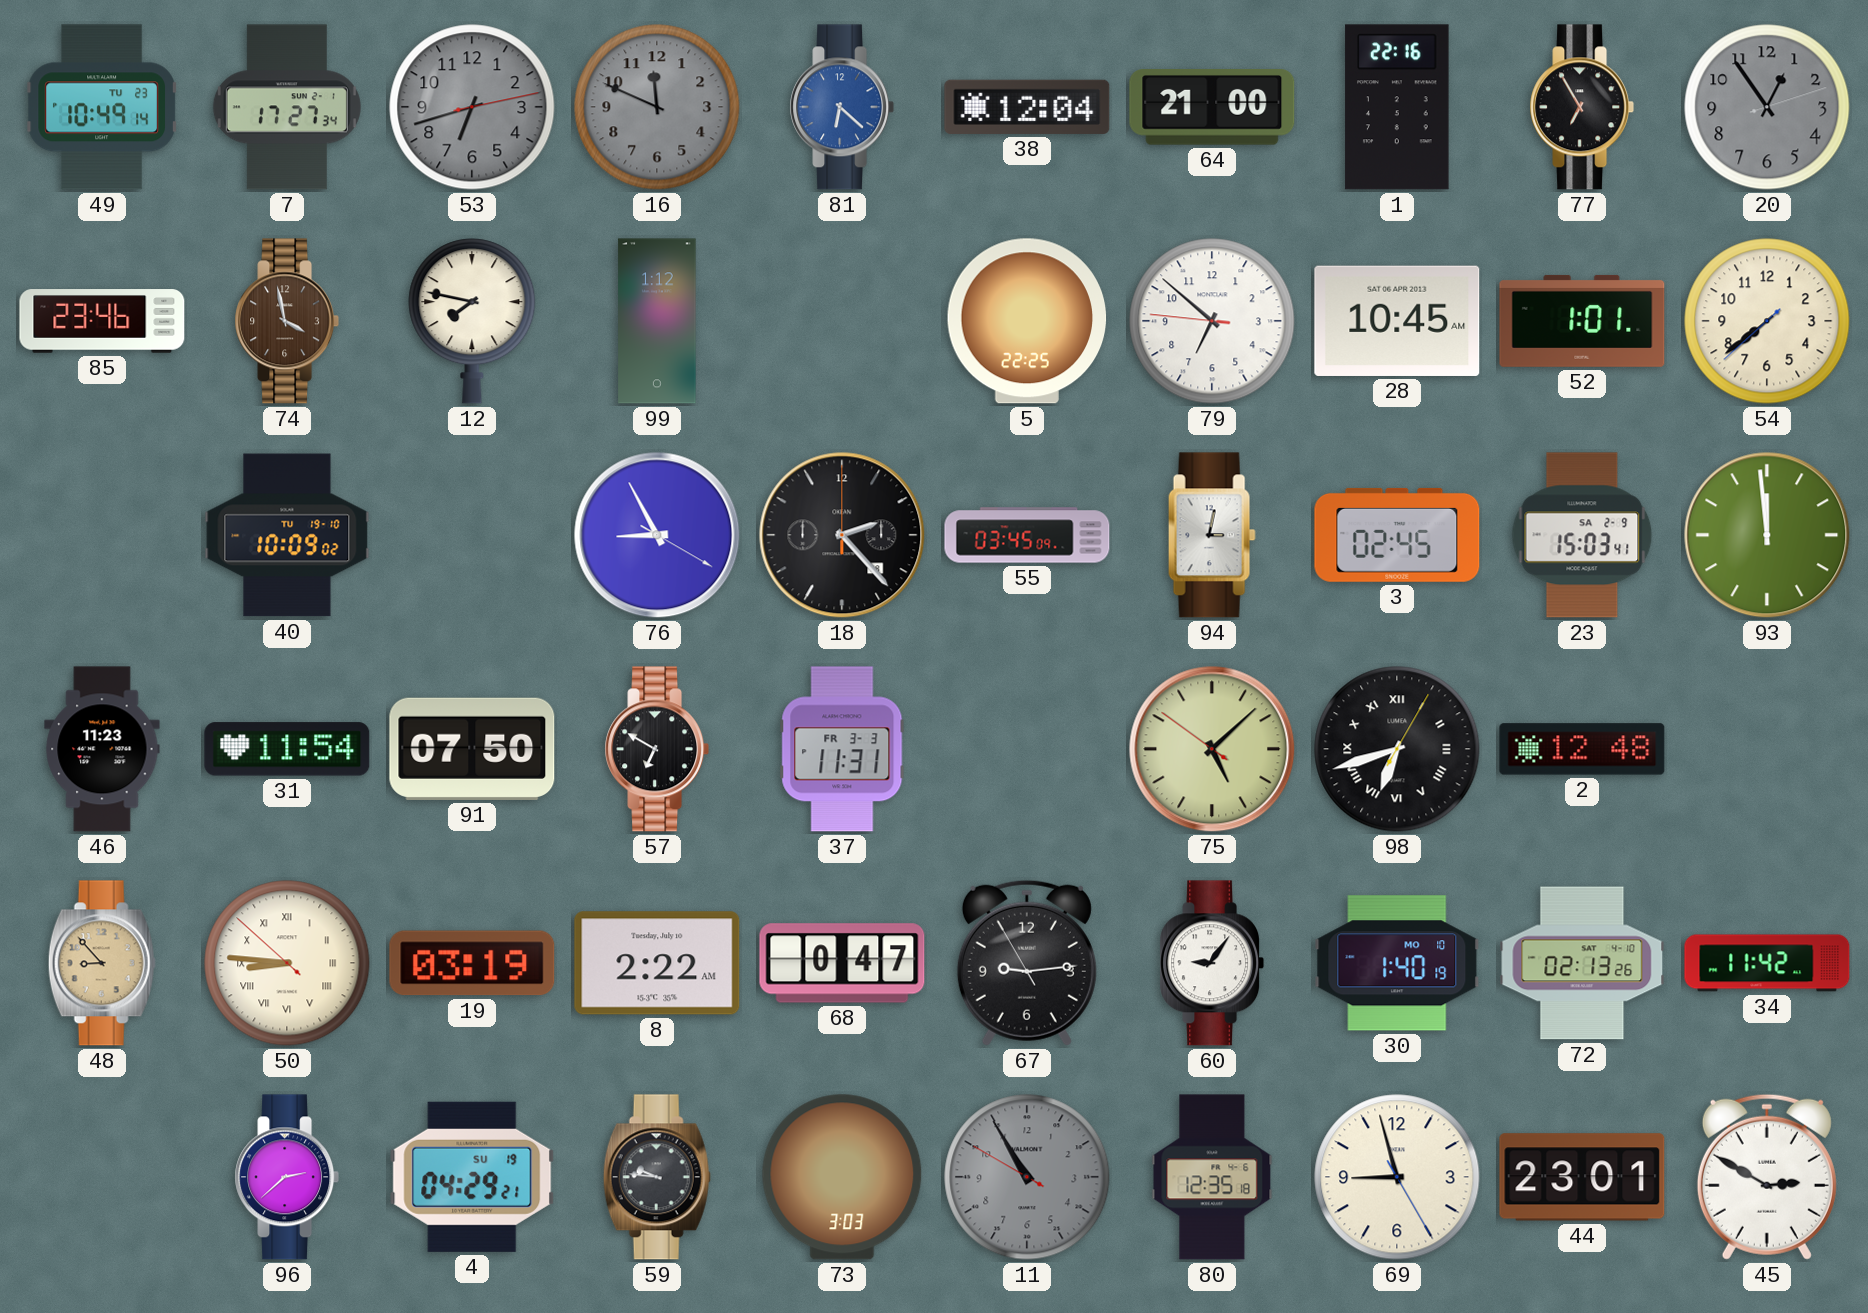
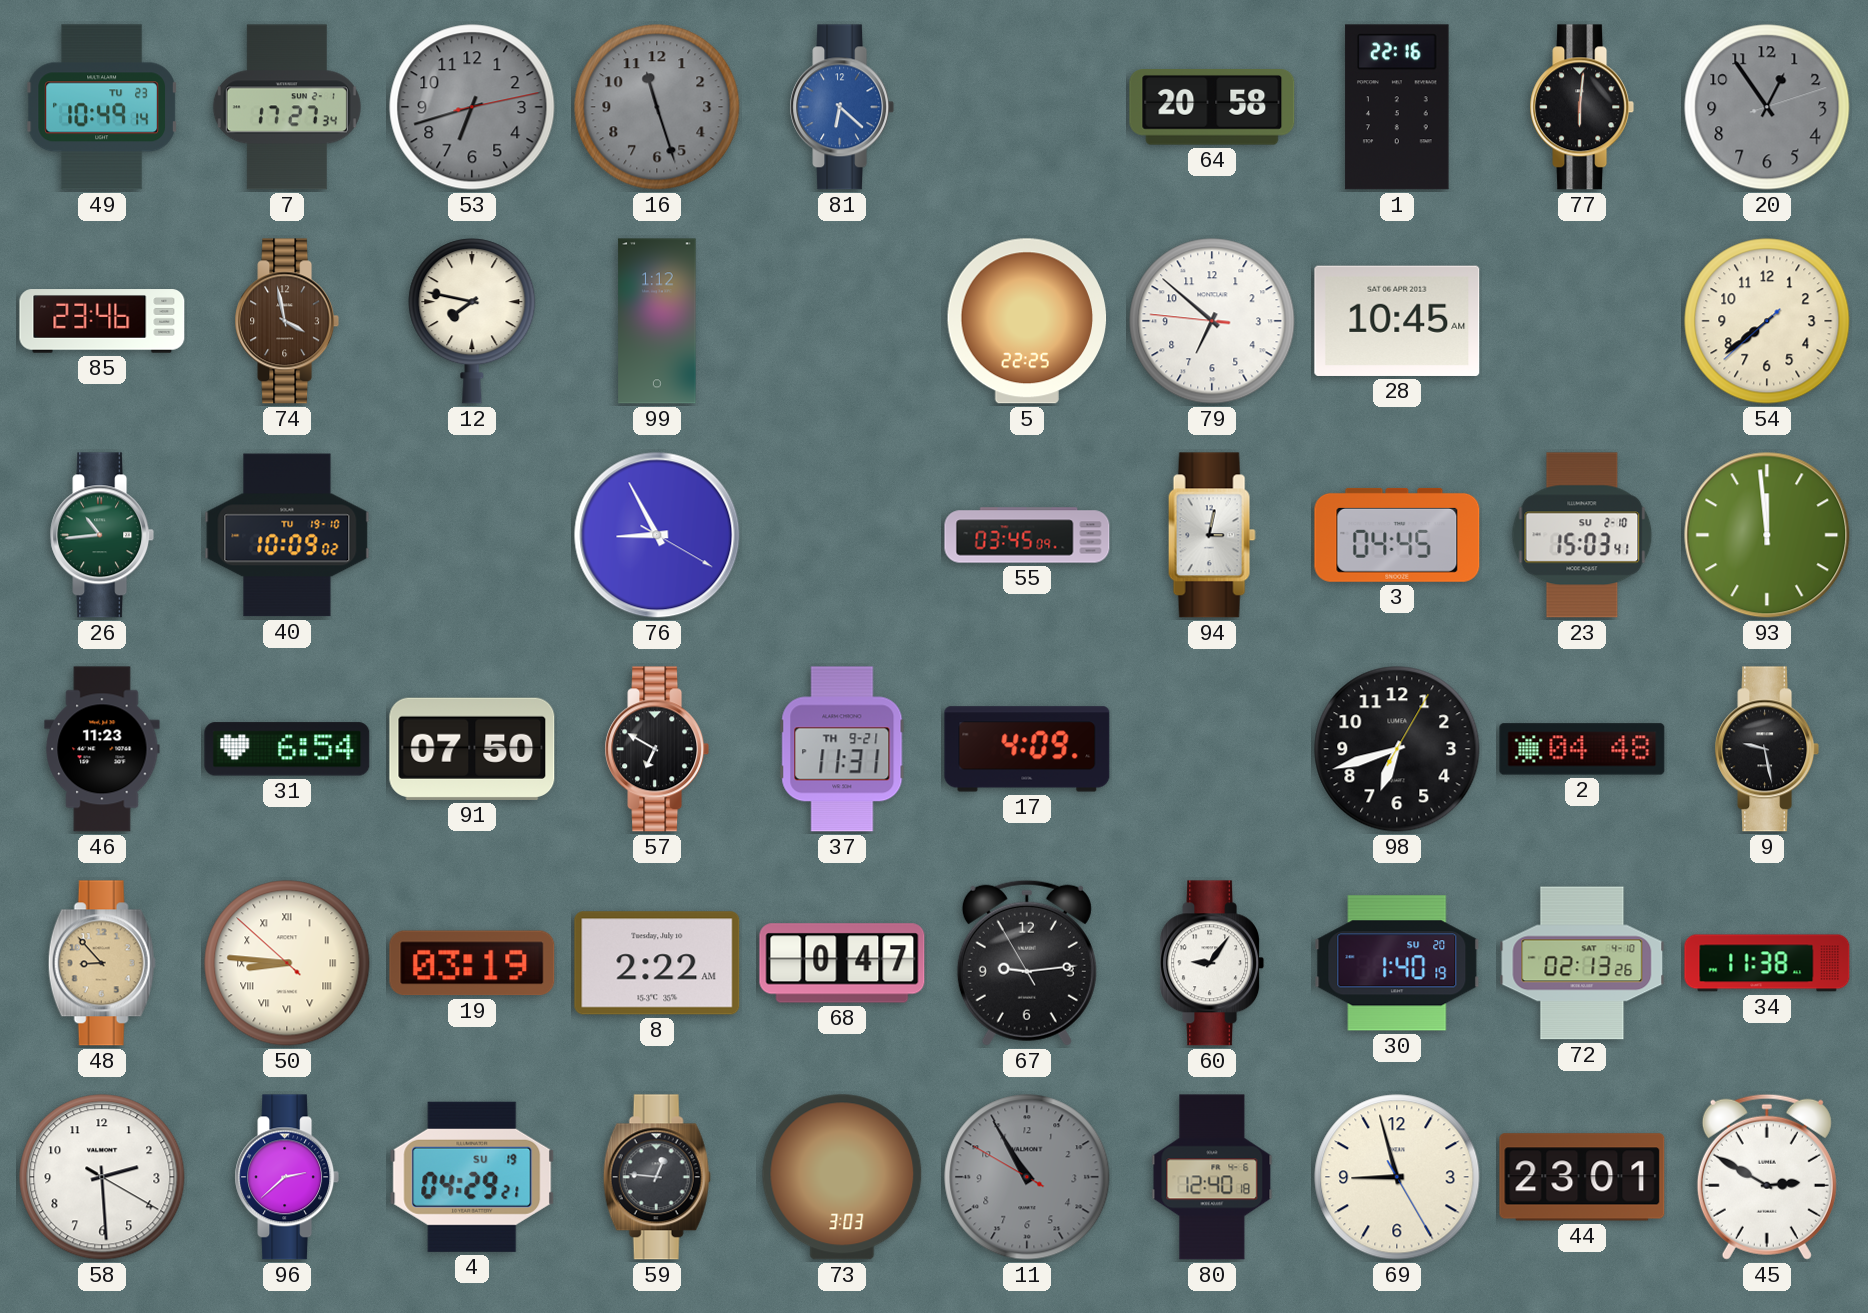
16: 11:49 -> 11:27
38: 12:04 -> none
64: 21:00 -> 20:58
77: 6:55 -> 6:01
52: 1:01 -> none
26: none -> 10:44
18: 2:23 -> none
3: 02:45 -> 04:45
23 date: SA 2-9 -> SU 2-10
31: 11:54 -> 6:54
37 date: FR 3-3 -> TH 9-21
17: none -> 4:09
75: 5:07 -> none
98 numerals: Roman -> Arabic
2: 12:48 -> 04:48
9: none -> 9:28
30 date: MO 10 -> SU 20
34: 11:42 -> 11:38
58: none -> 2:29
59: 9:46 -> 12:46
80: 12:35 -> 12:40
